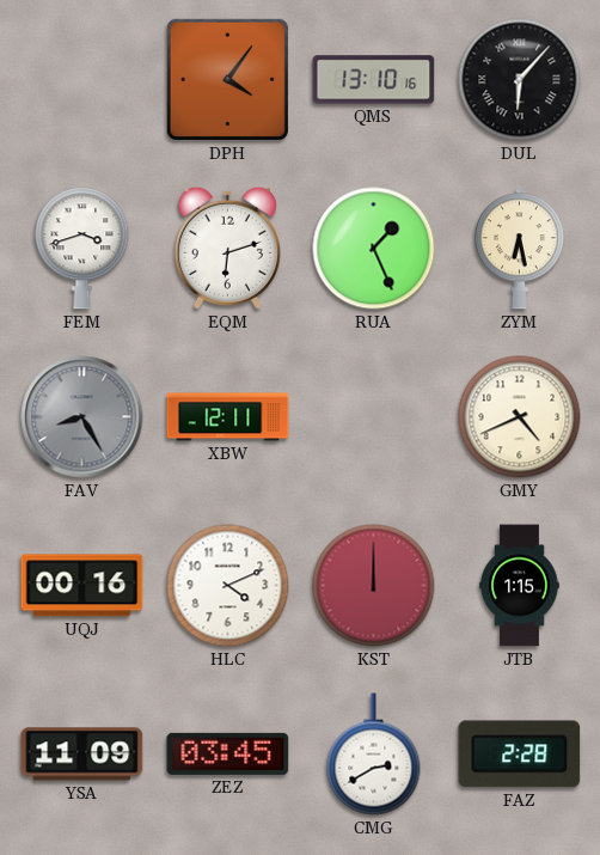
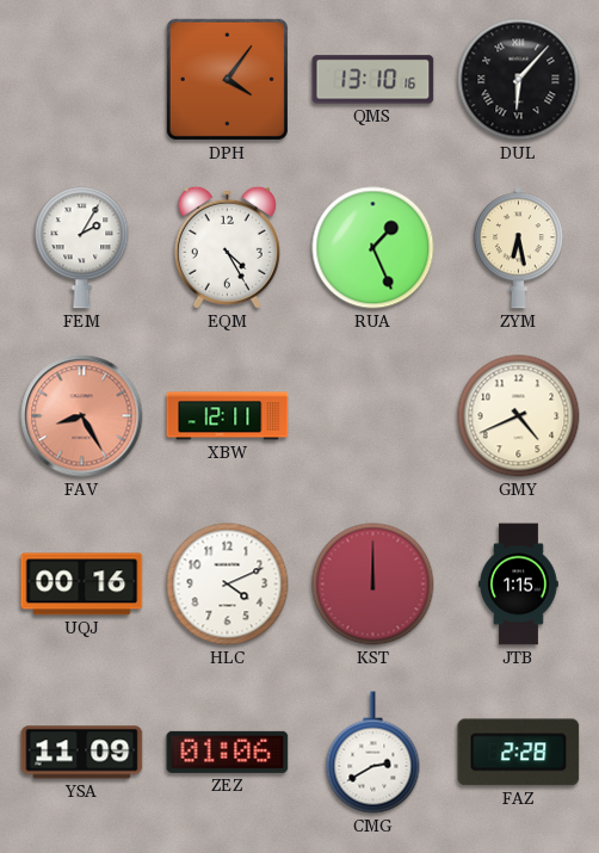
FEM: 3:42 -> 2:05
EQM: 6:12 -> 4:25
FAV dial: grey -> salmon
ZEZ: 03:45 -> 01:06
